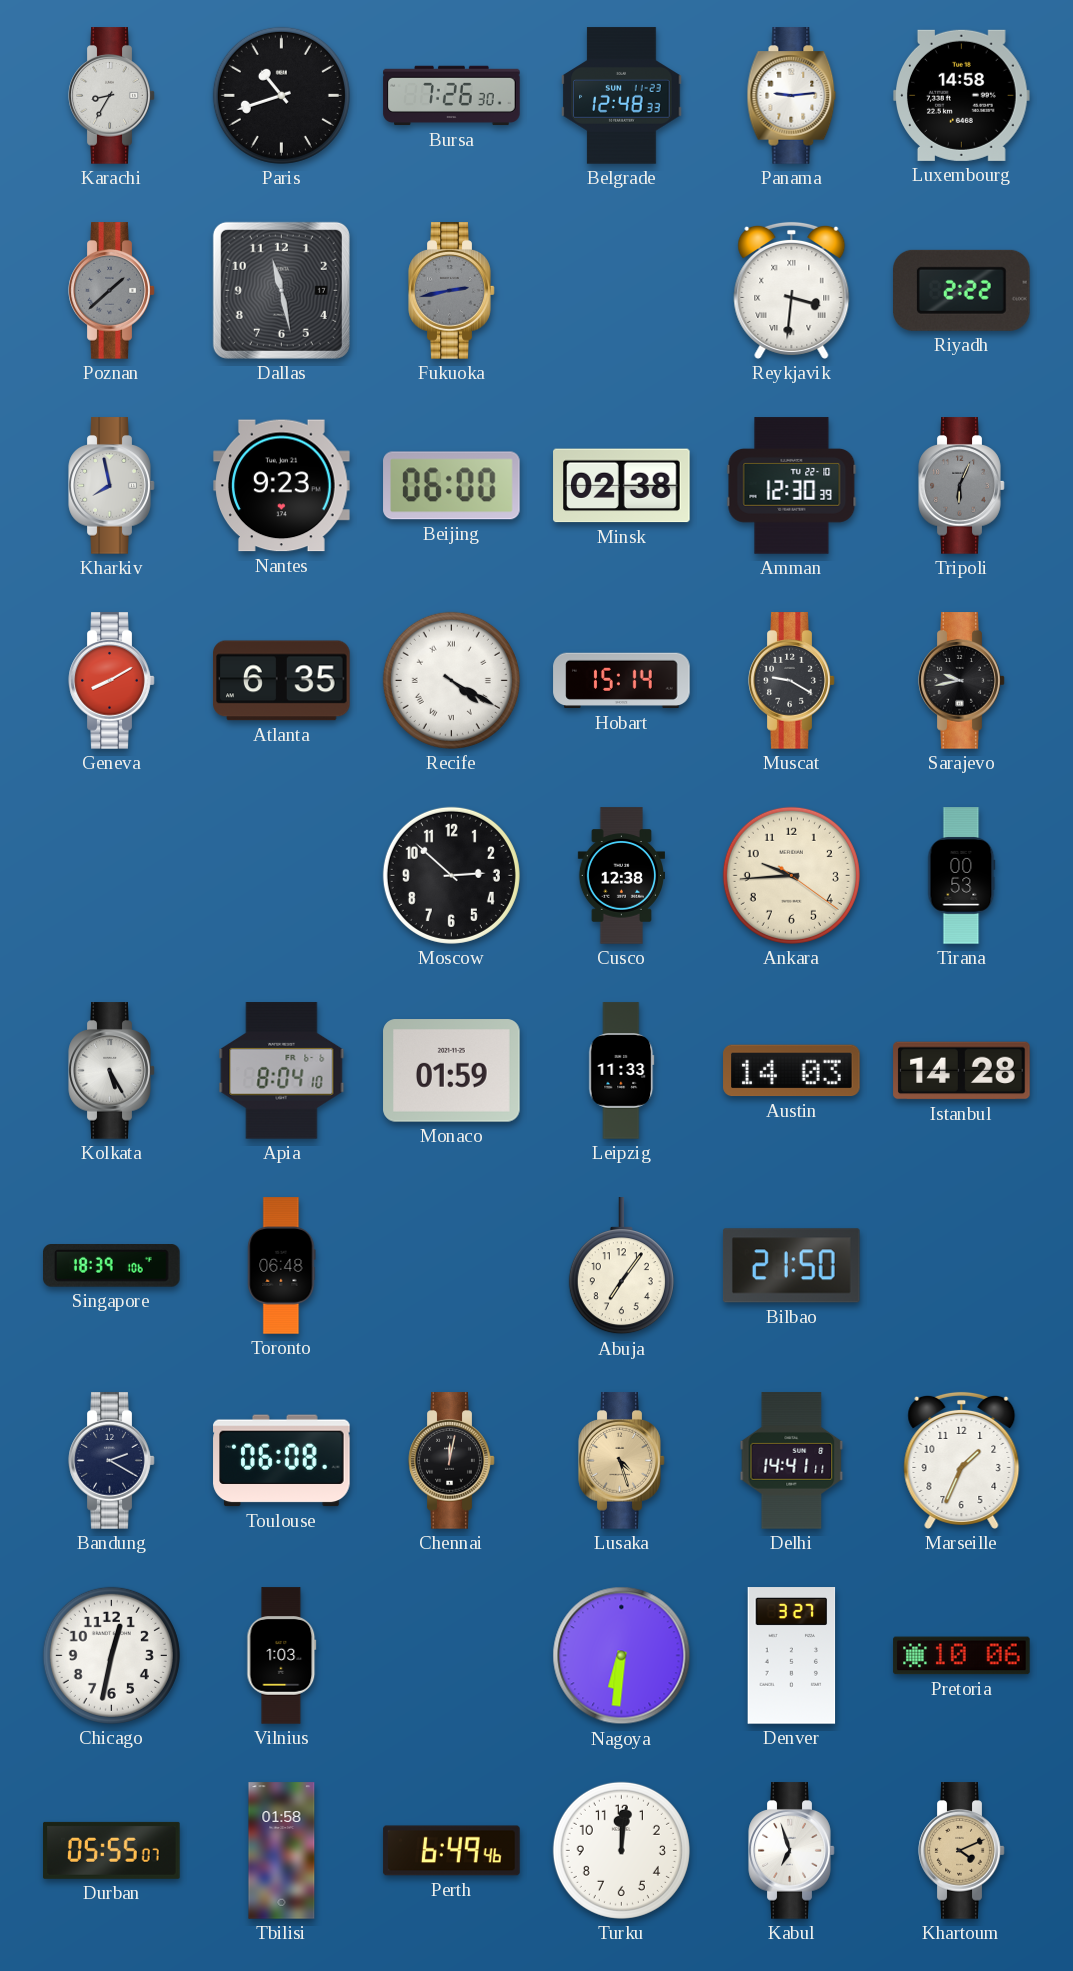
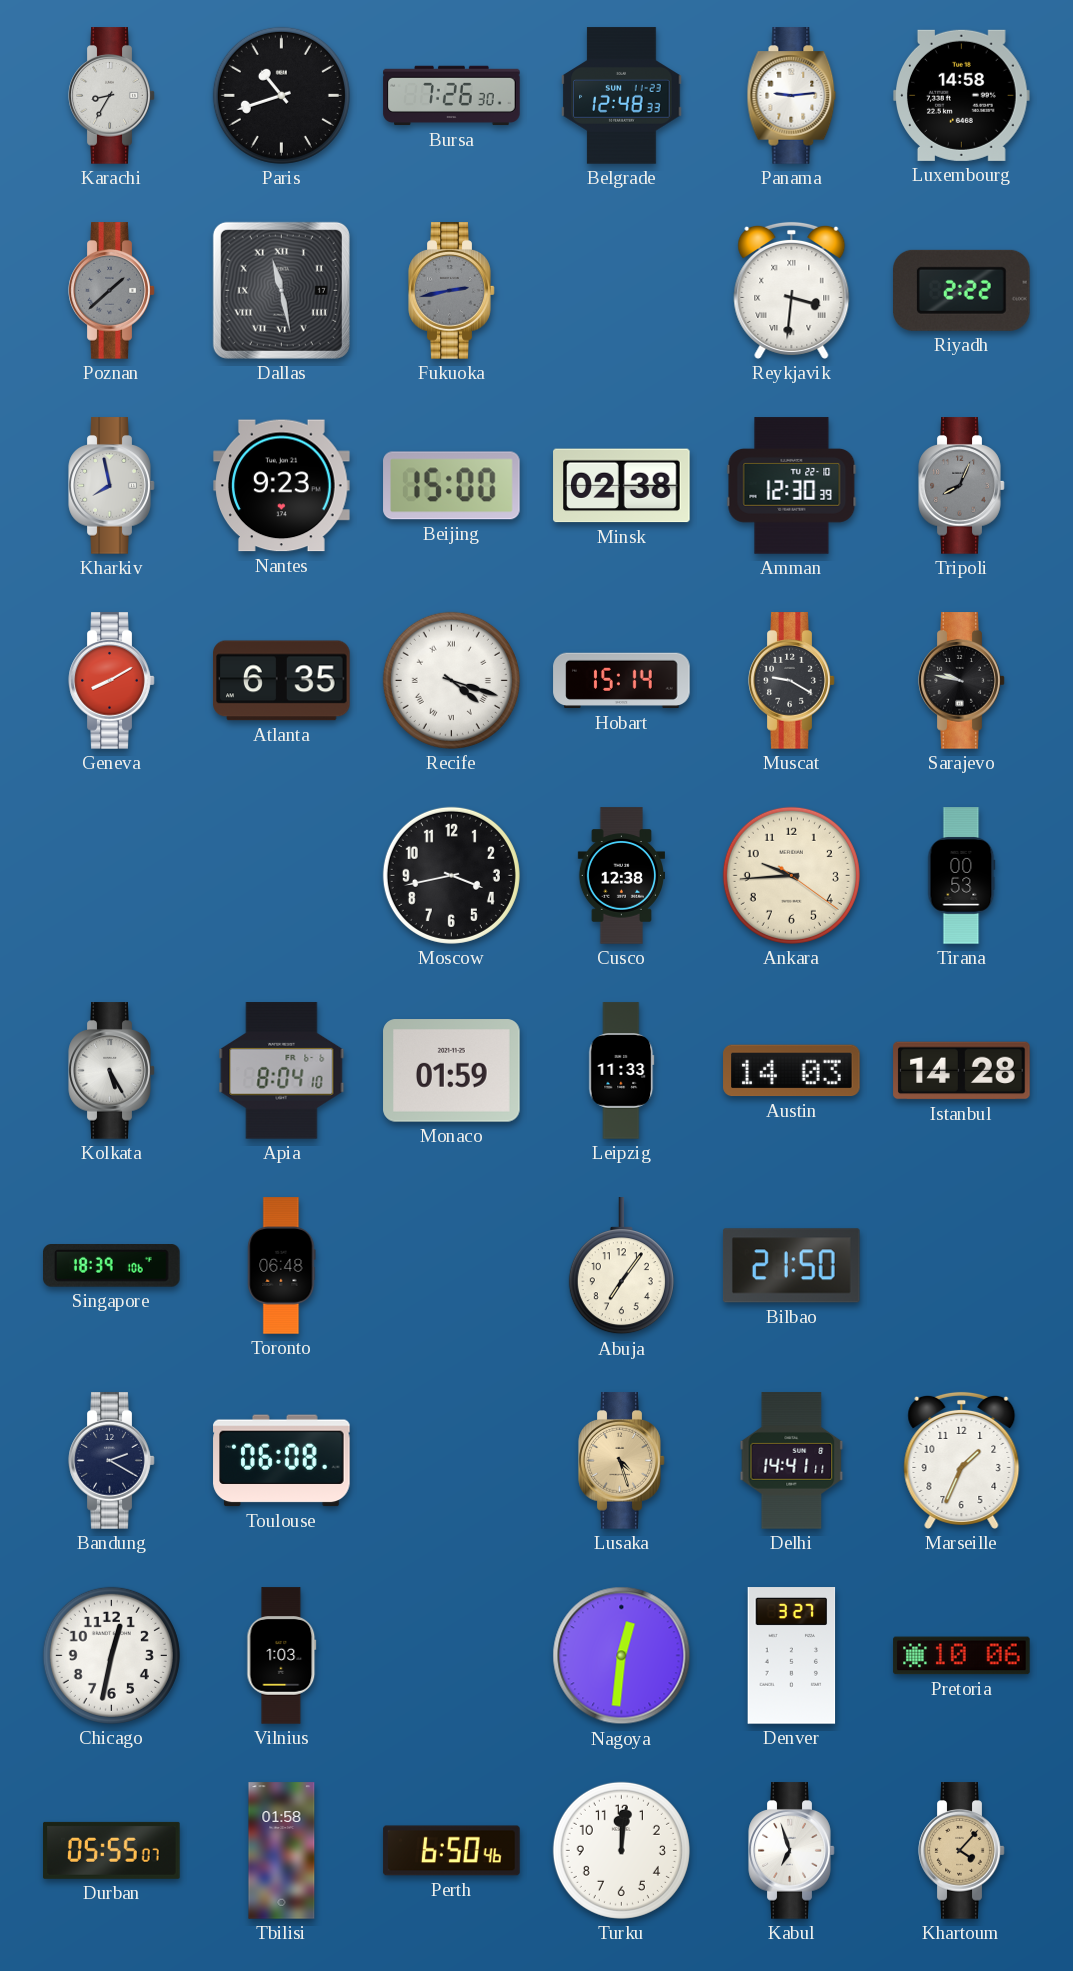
Dallas numerals: Arabic -> Roman
Beijing: 06:00 -> 15:00
Tripoli: 6:04 -> 8:04
Recife: 4:20 -> 4:18
Sarajevo: 9:43 -> 9:47
Moscow: 2:52 -> 3:43
Chennai: 12:02 -> none
Nagoya: 6:31 -> 12:31
Perth: 6:49 -> 6:50
Khartoum: 4:11 -> 4:07
